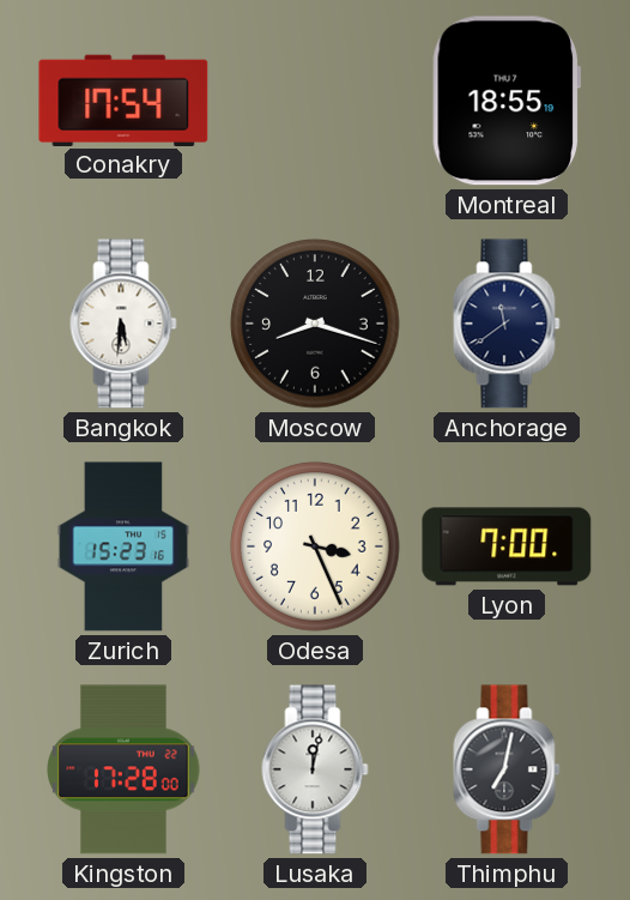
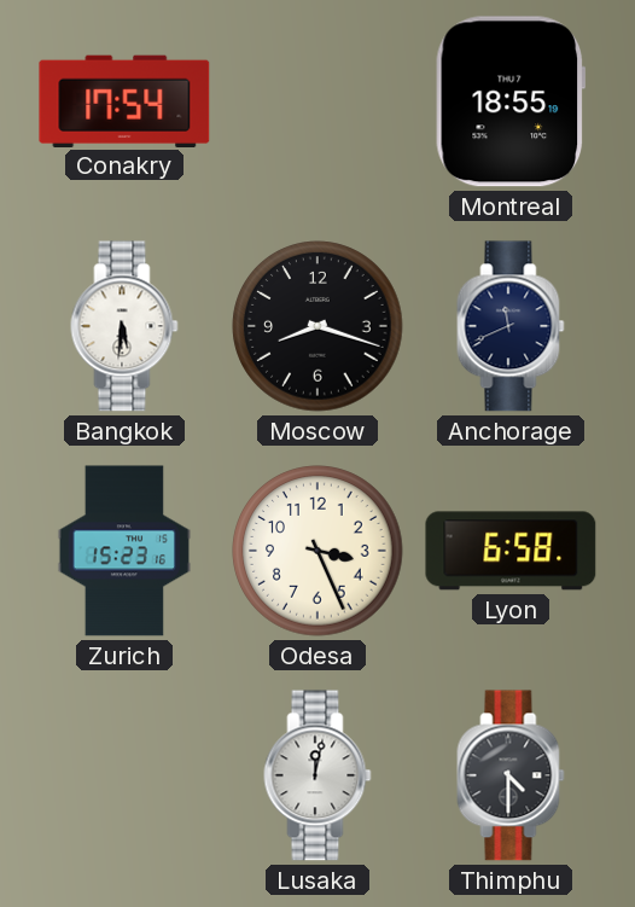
Anchorage: 11:39 -> 11:41
Lyon: 7:00 -> 6:58
Kingston: 17:28 -> none
Thimphu: 7:02 -> 4:30
